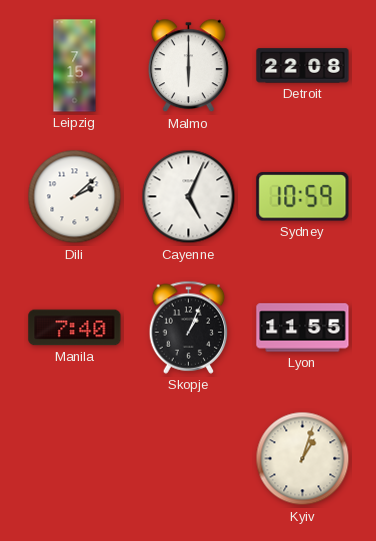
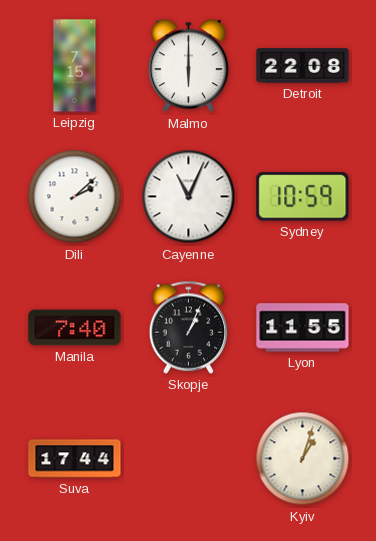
Cayenne: 5:04 -> 11:04
Suva: none -> 17:44
